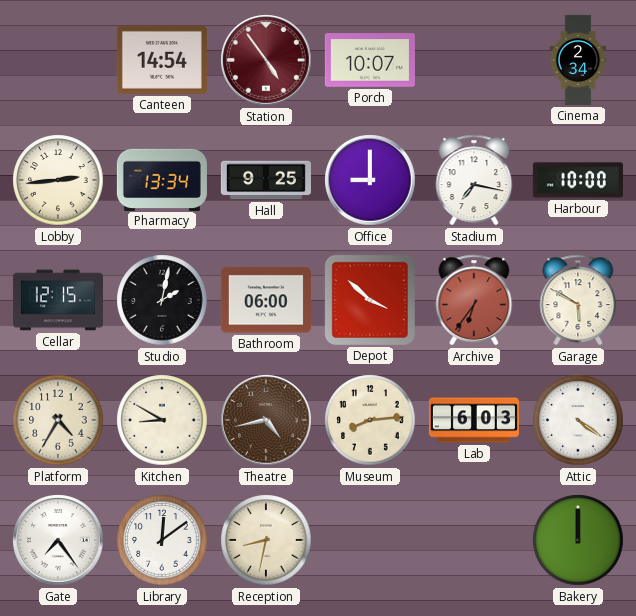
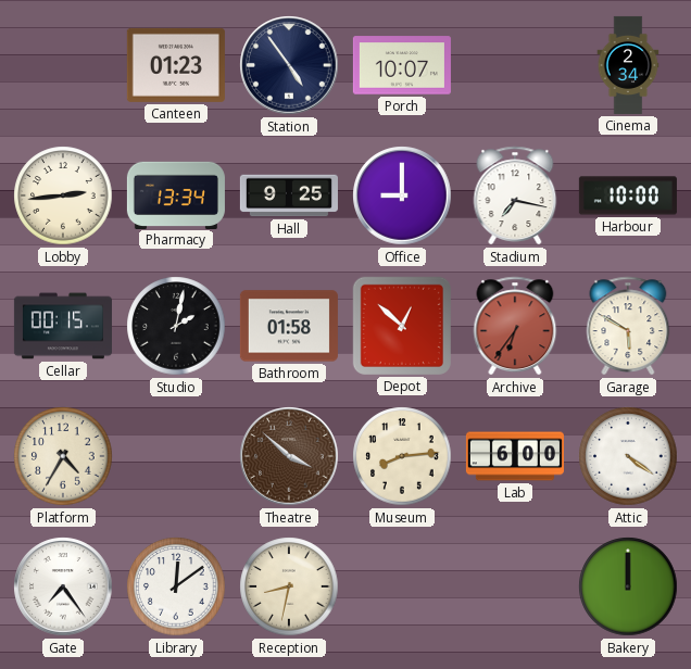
Canteen: 14:54 -> 01:23
Station dial: burgundy -> navy
Cellar: 12:15 -> 00:15
Bathroom: 06:00 -> 01:58
Depot: 3:52 -> 12:52
Kitchen: 8:50 -> none
Theatre: 4:43 -> 3:52
Lab: 6:03 -> 6:00
